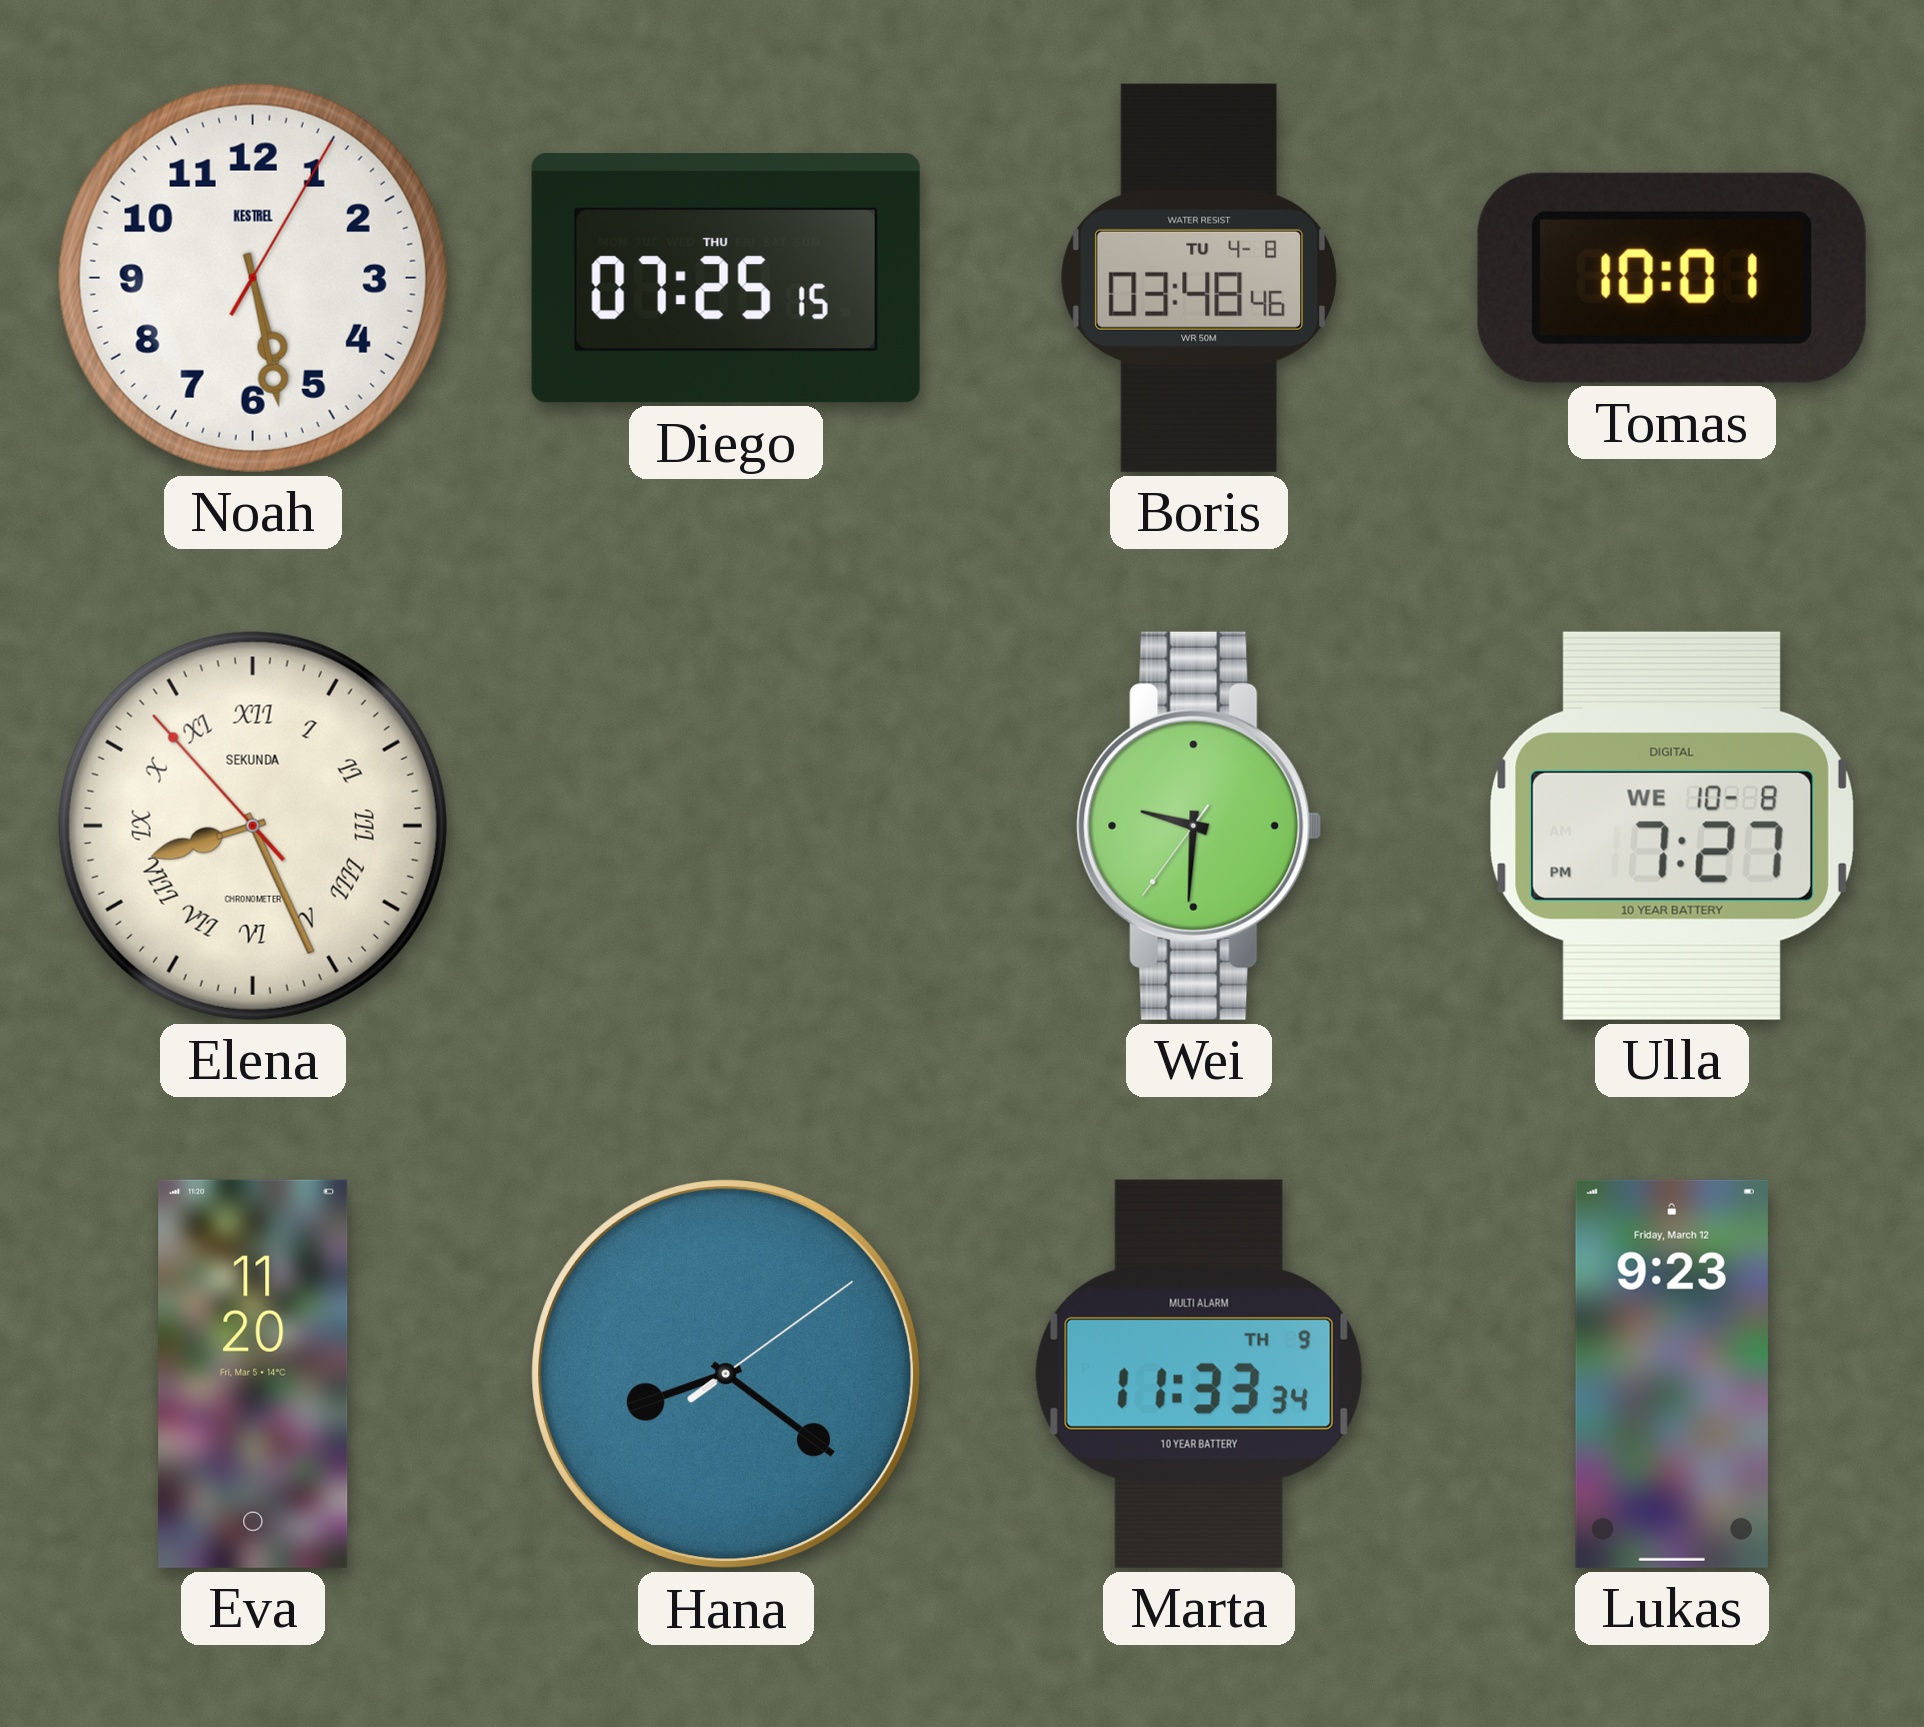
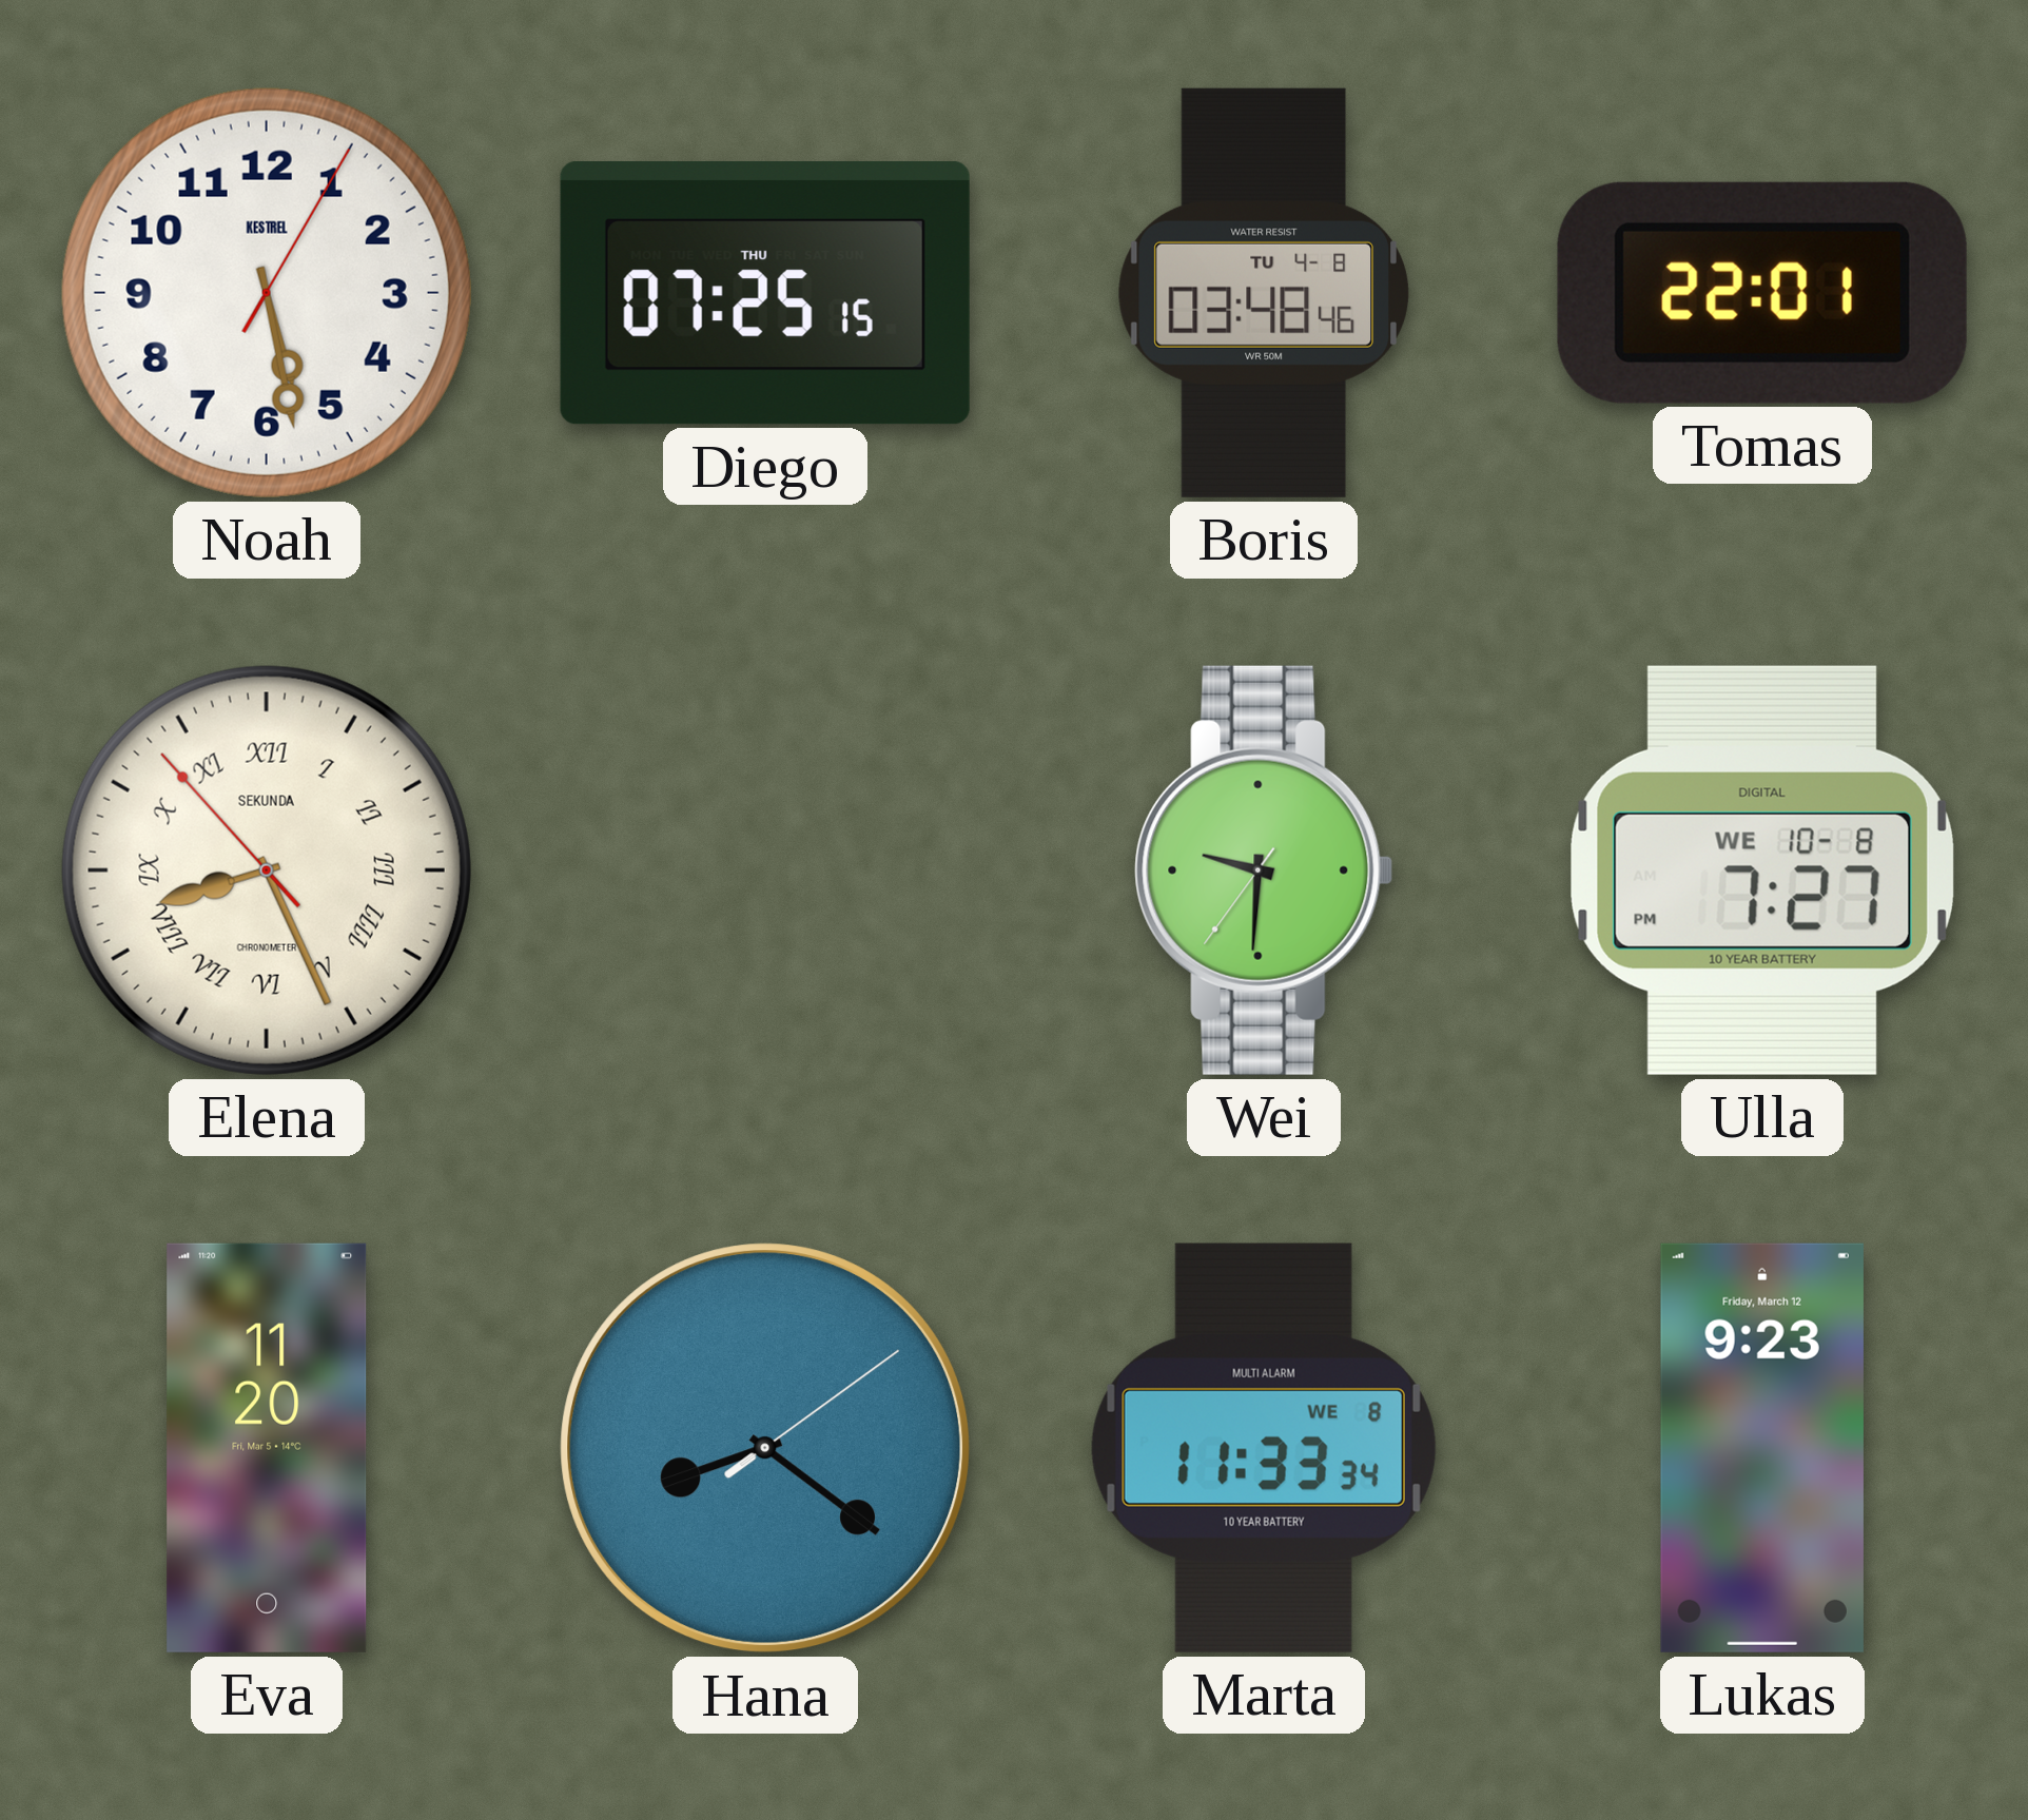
Tomas: 10:01 -> 22:01
Marta date: TH 9 -> WE 8
